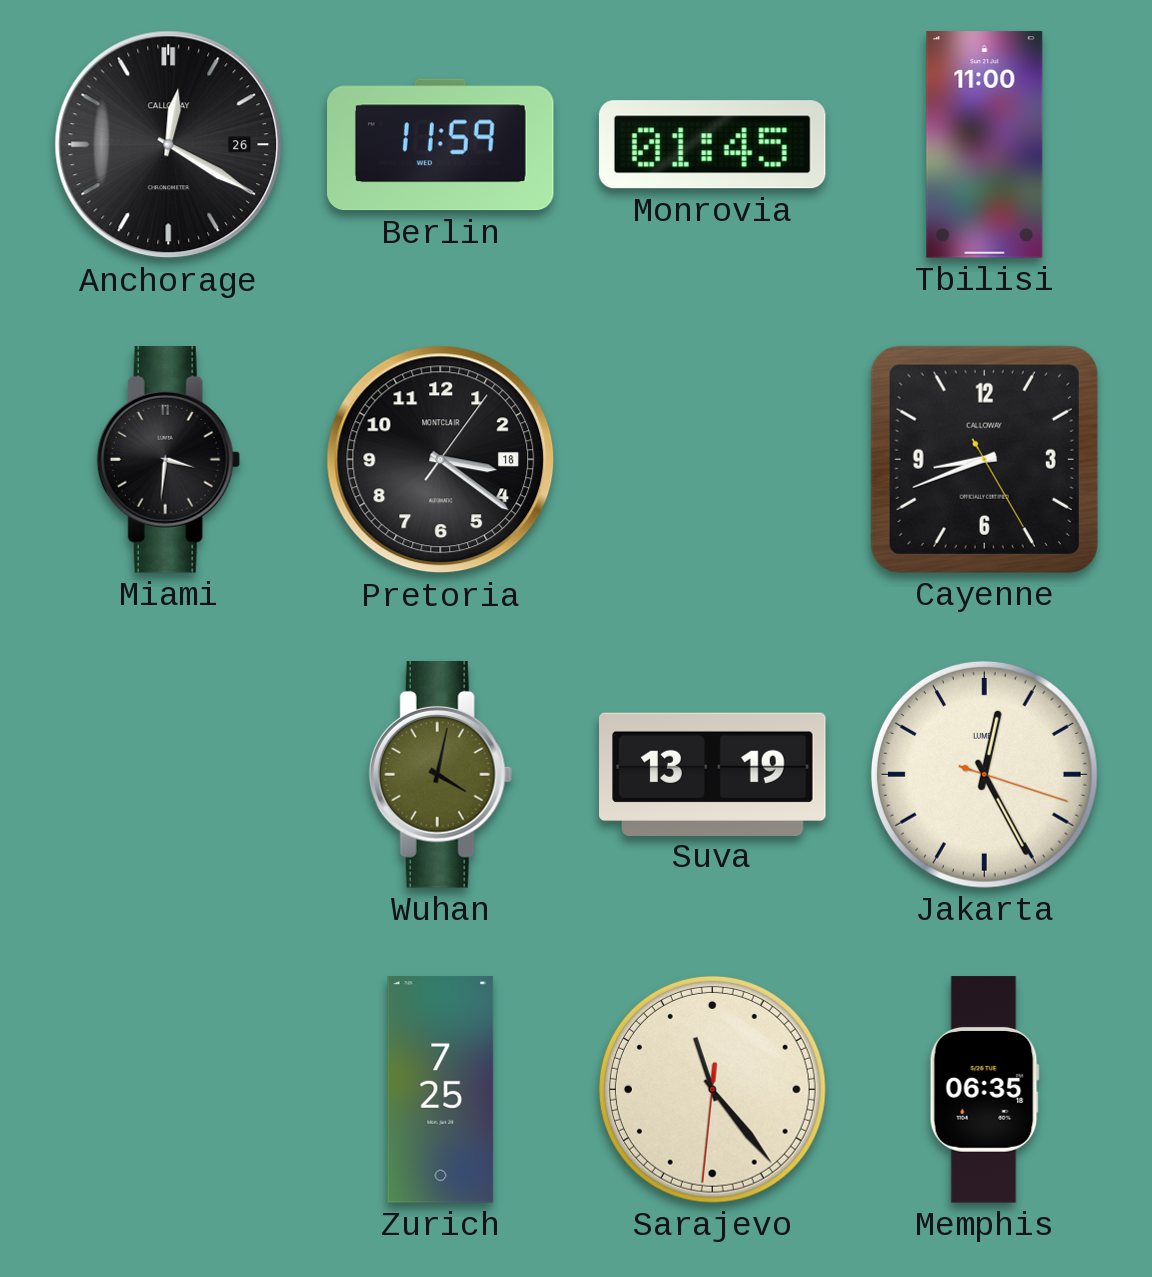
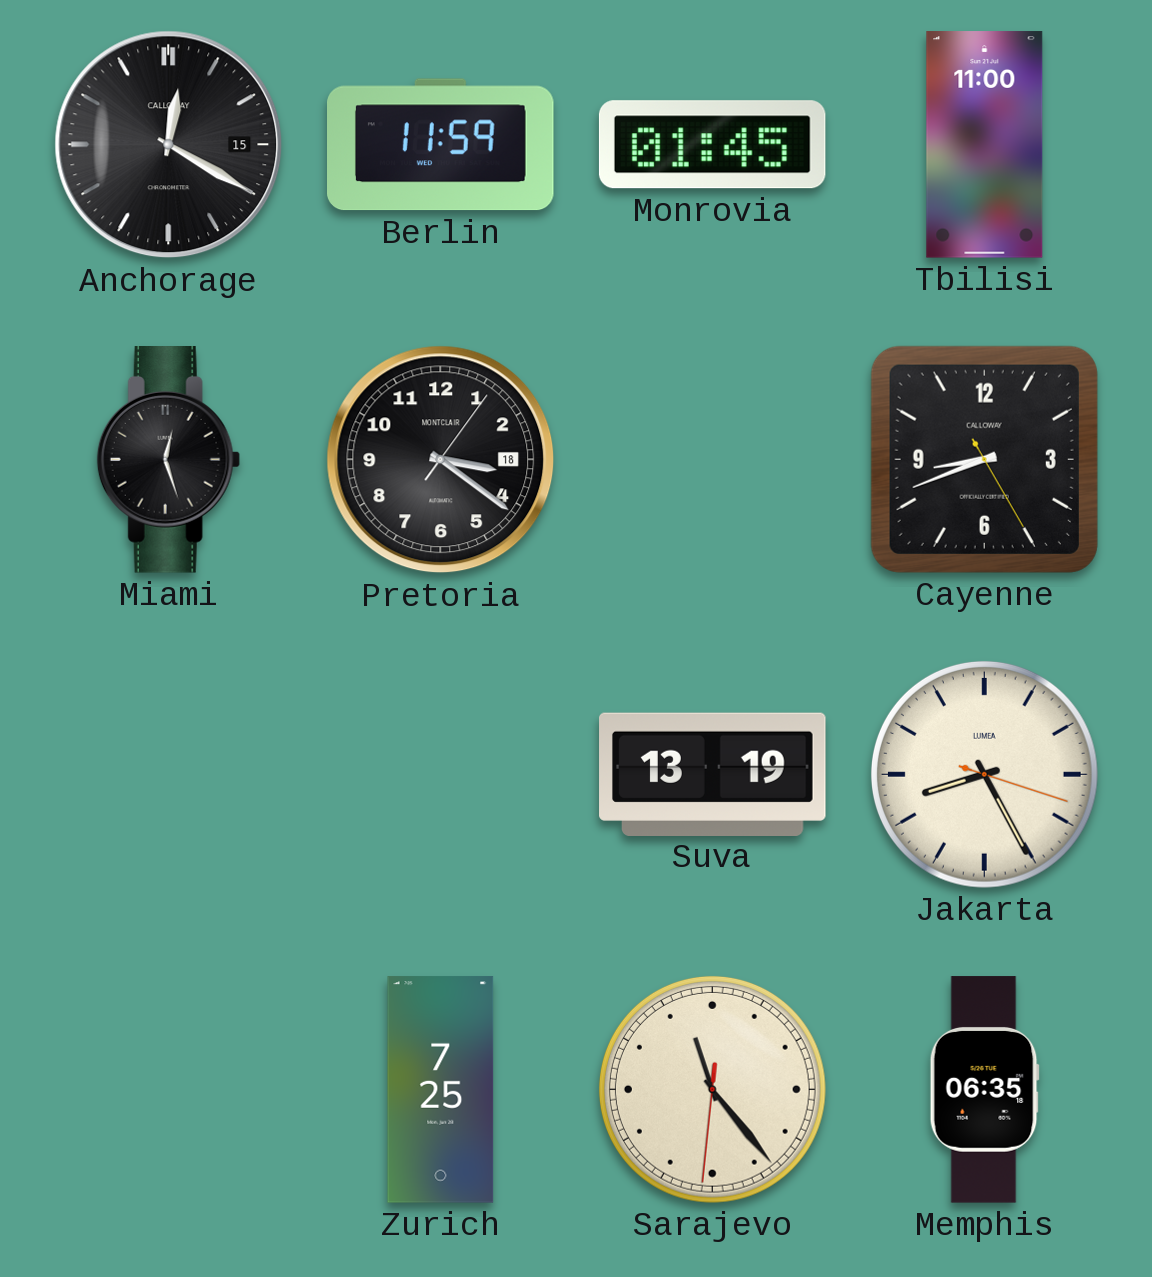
Anchorage date: 26 -> 15
Miami: 3:31 -> 12:27
Wuhan: 4:02 -> none
Jakarta: 12:25 -> 8:25
